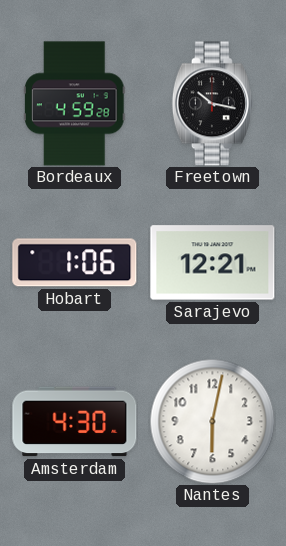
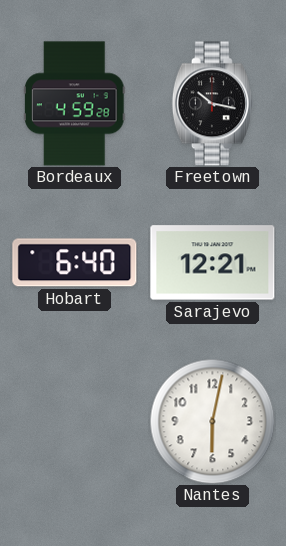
Hobart: 1:06 -> 6:40
Amsterdam: 4:30 -> none
